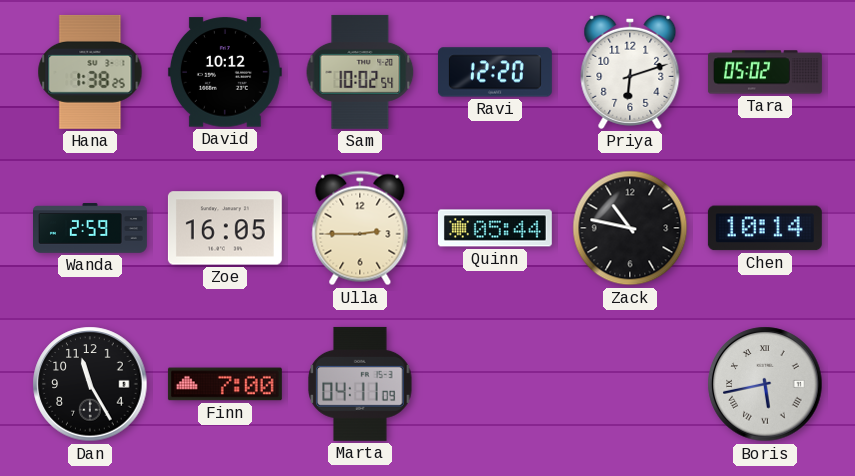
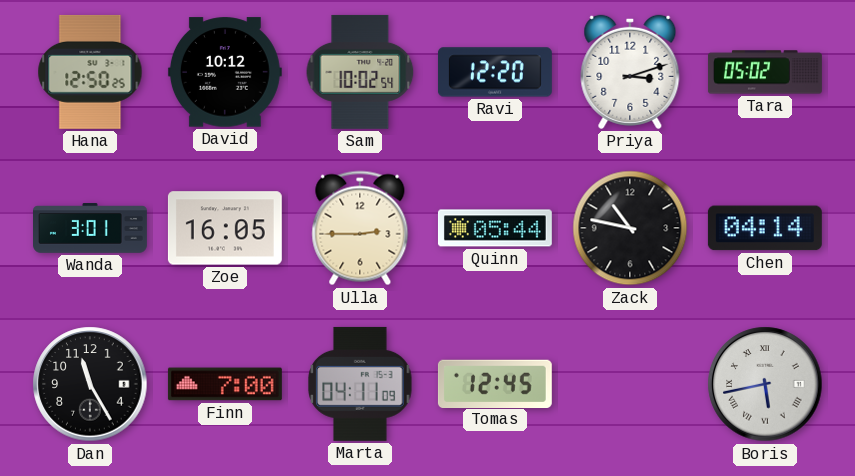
Hana: 1:38 -> 12:50
Priya: 6:12 -> 3:12
Wanda: 2:59 -> 3:01
Chen: 10:14 -> 04:14
Tomas: none -> 12:45
